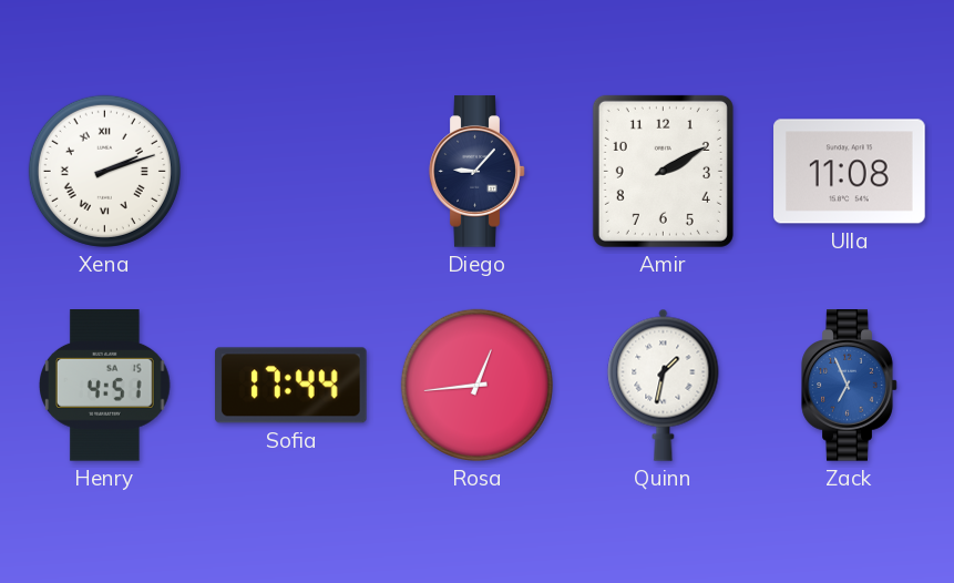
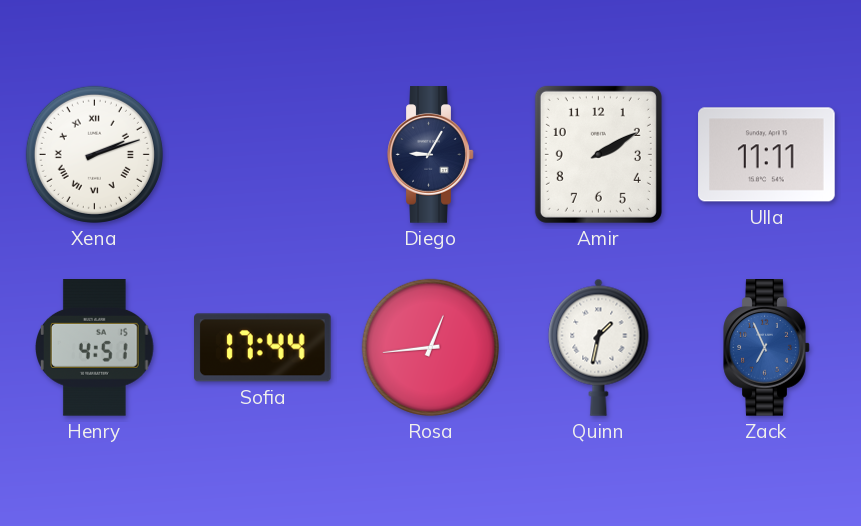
Diego: 9:07 -> 9:05
Ulla: 11:08 -> 11:11
